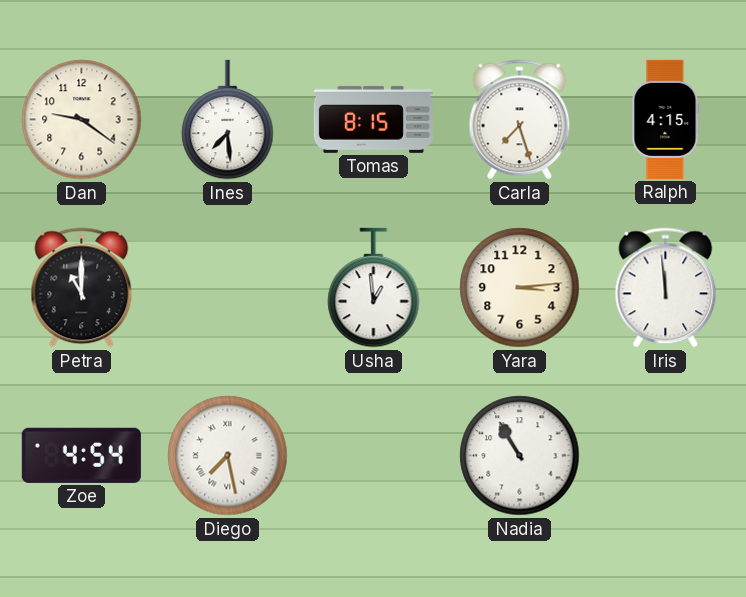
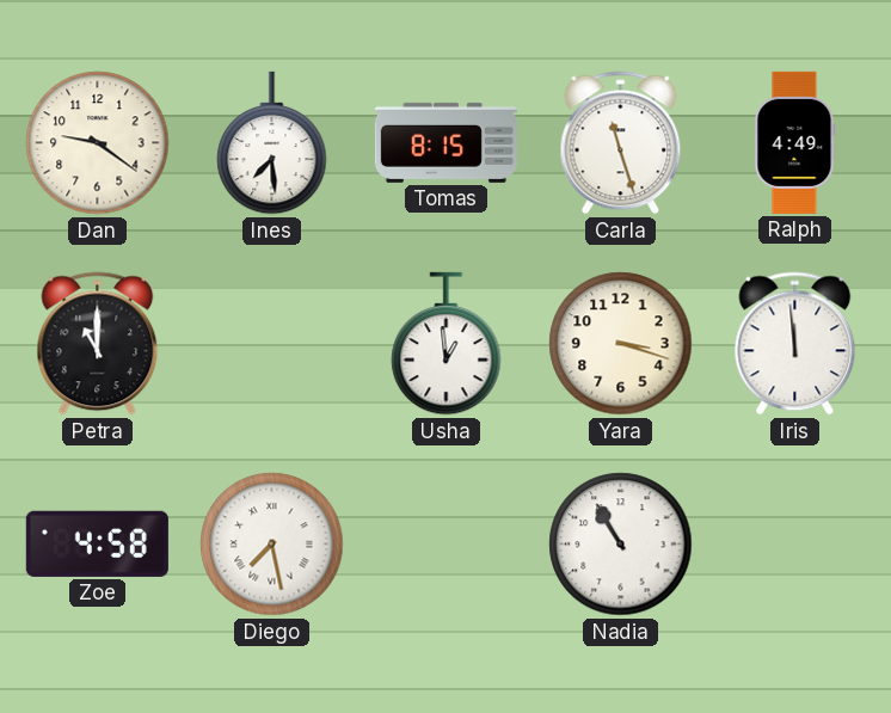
Carla: 7:27 -> 11:27
Ralph: 4:15 -> 4:49
Yara: 3:14 -> 3:18
Zoe: 4:54 -> 4:58
